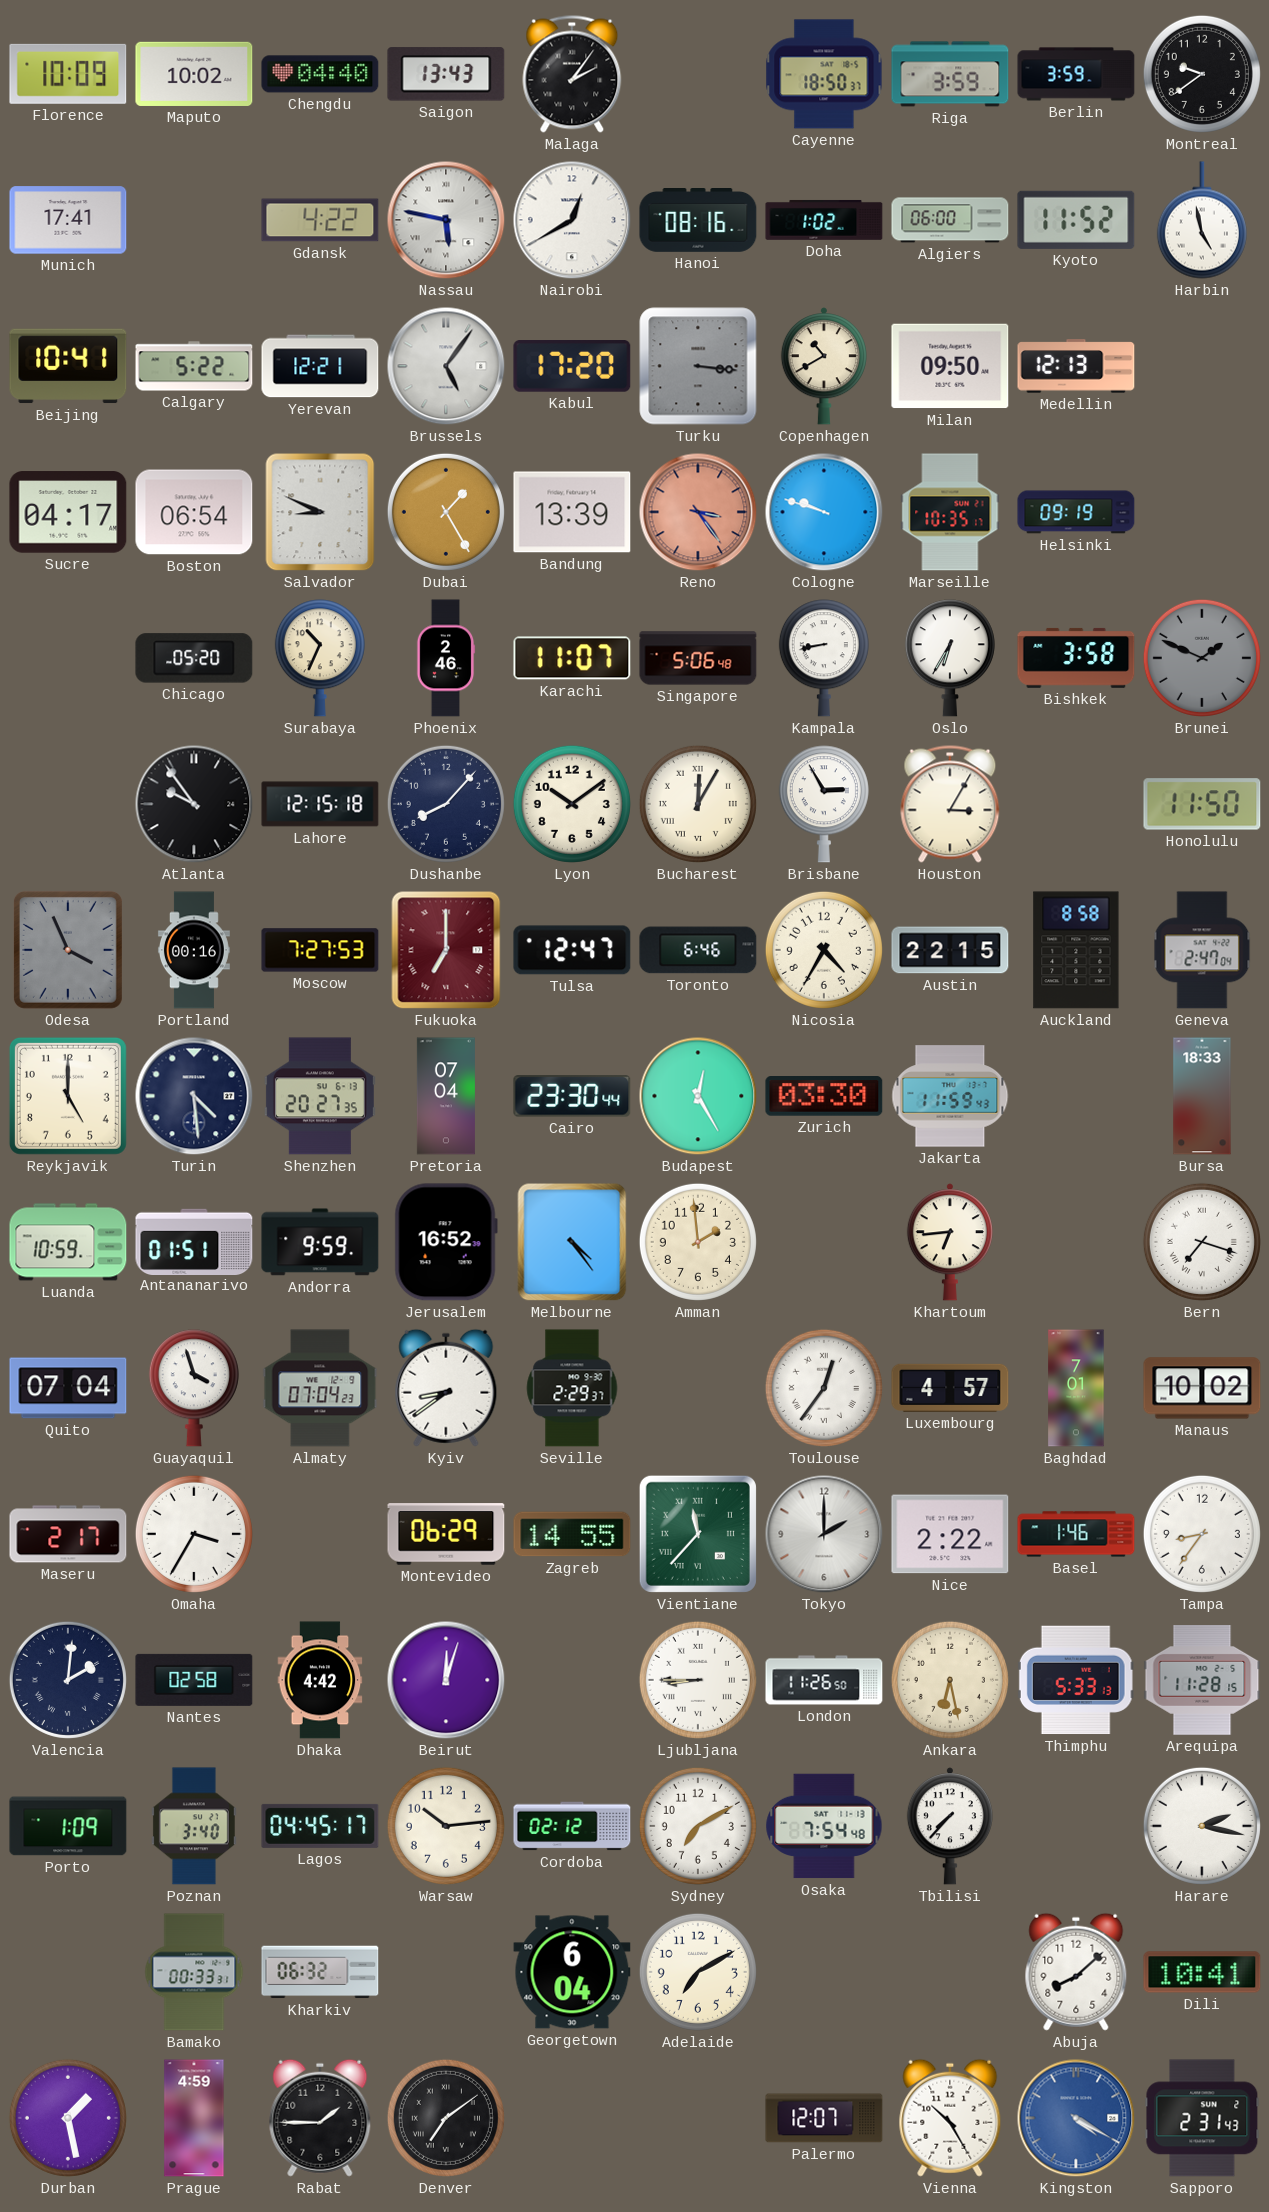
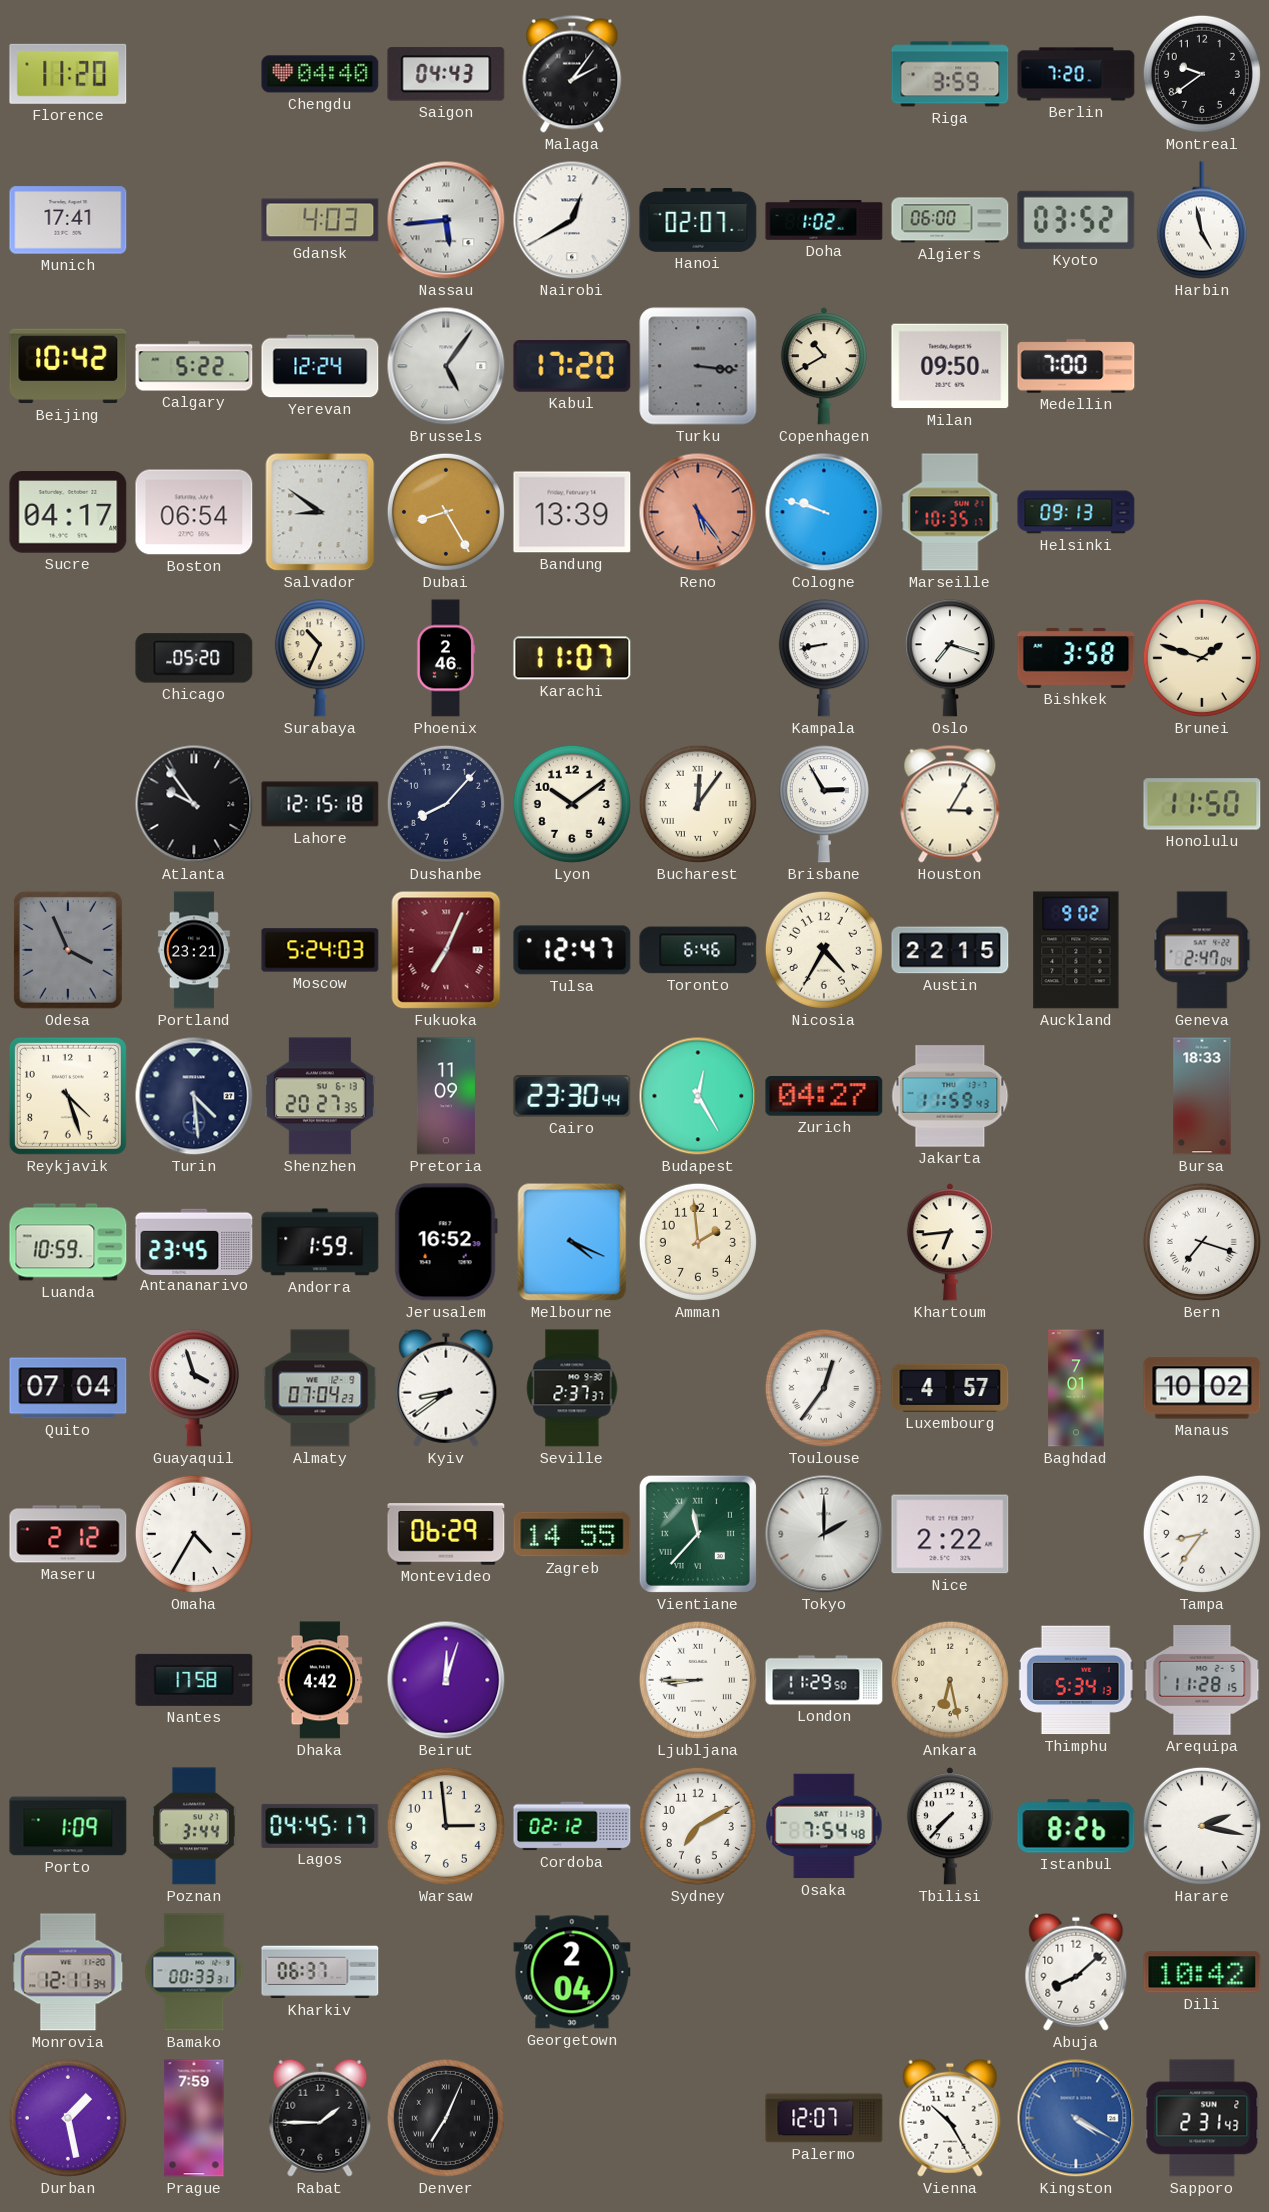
Florence: 10:09 -> 11:20
Maputo: 10:02 -> none
Saigon: 13:43 -> 04:43
Cayenne: 18:50 -> none
Berlin: 3:59 -> 7:20
Gdansk: 4:22 -> 4:03
Nassau: 5:47 -> 5:44
Hanoi: 08:16 -> 02:07
Kyoto: 11:52 -> 03:52
Beijing: 10:41 -> 10:42
Yerevan: 12:21 -> 12:24
Medellin: 12:13 -> 7:00
Salvador: 8:49 -> 8:51
Dubai: 1:25 -> 8:25
Reno: 3:24 -> 5:24
Helsinki: 09:19 -> 09:13
Singapore: 5:06 -> none
Oslo: 6:35 -> 7:18
Brunei: 1:49 -> 1:48
Brunei dial: grey -> cream
Bucharest: 12:05 -> 12:06
Portland: 00:16 -> 23:21
Moscow: 7:27 -> 5:24
Fukuoka: 7:00 -> 7:04
Auckland: 8:58 -> 9:02
Reykjavik: 5:00 -> 4:27
Pretoria: 07:04 -> 11:09
Zurich: 03:30 -> 04:27
Antananarivo: 01:51 -> 23:45
Andorra: 9:59 -> 1:59
Melbourne: 4:24 -> 4:19
Seville: 2:29 -> 2:37
Maseru: 2:17 -> 2:12
Omaha: 3:35 -> 4:35
Basel: 1:46 -> none
Valencia: 2:01 -> none
Nantes: 02:58 -> 17:58
London: 11:26 -> 11:29
Thimphu: 5:33 -> 5:34
Poznan: 3:40 -> 3:44
Warsaw: 10:14 -> 2:59
Istanbul: none -> 8:26
Monrovia: none -> 12:11
Kharkiv: 06:32 -> 06:37
Georgetown: 6:04 -> 2:04
Adelaide: 7:10 -> none
Dili: 10:41 -> 10:42
Prague: 4:59 -> 7:59
Denver: 7:09 -> 7:04
